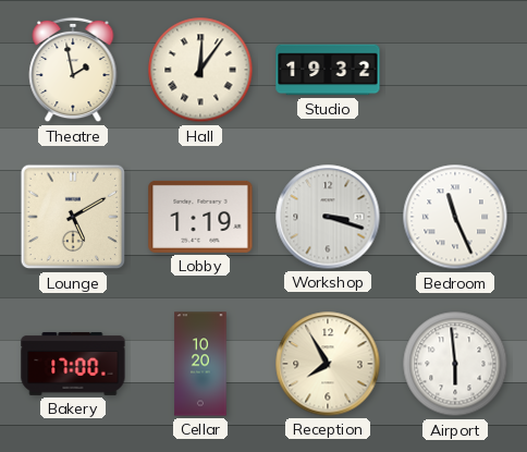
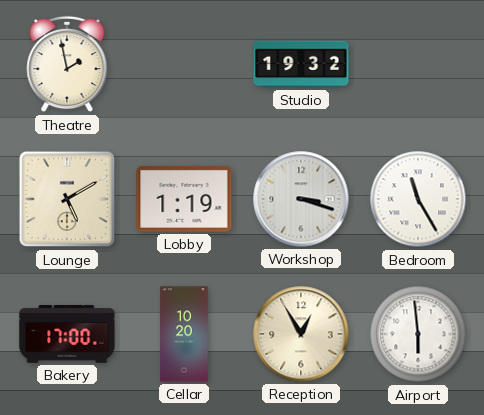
Hall: 12:06 -> none
Bedroom: 11:26 -> 11:25
Reception: 7:55 -> 12:55
